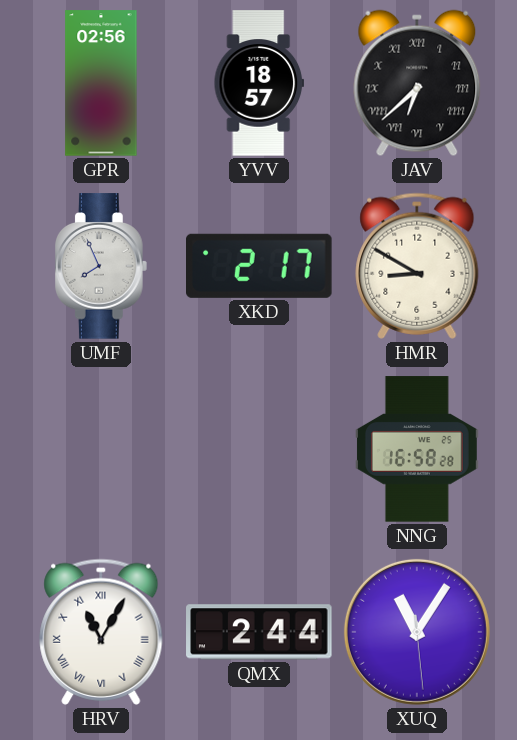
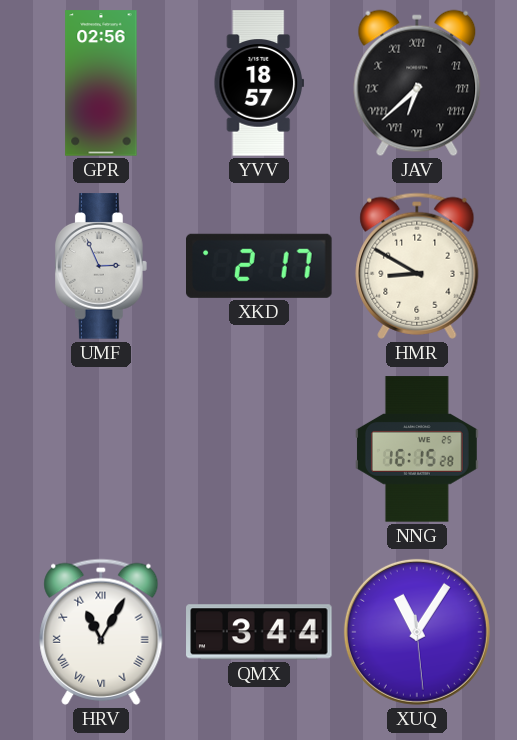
UMF: 7:56 -> 2:56
NNG: 16:58 -> 16:15
QMX: 2:44 -> 3:44
